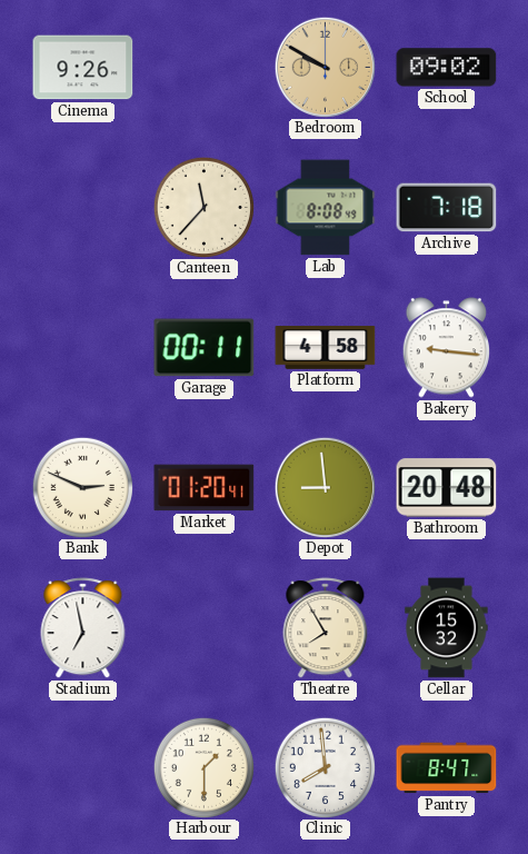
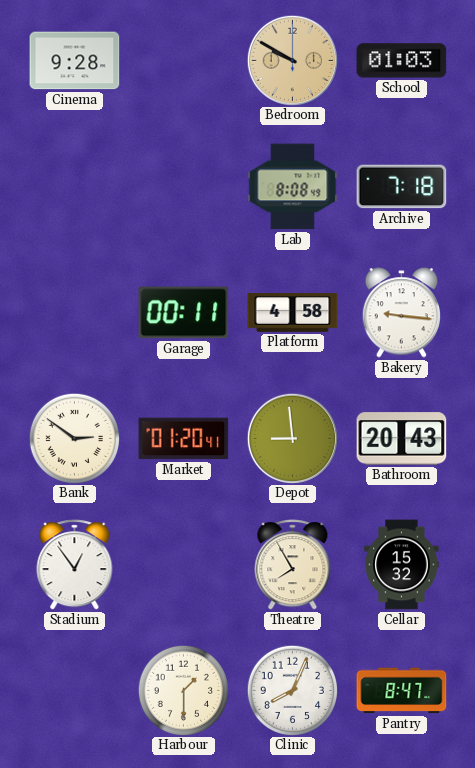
Cinema: 9:26 -> 9:28
School: 09:02 -> 01:03
Canteen: 11:37 -> none
Bank: 2:49 -> 2:51
Bathroom: 20:48 -> 20:43
Stadium: 6:58 -> 12:54
Clinic: 7:59 -> 8:04
